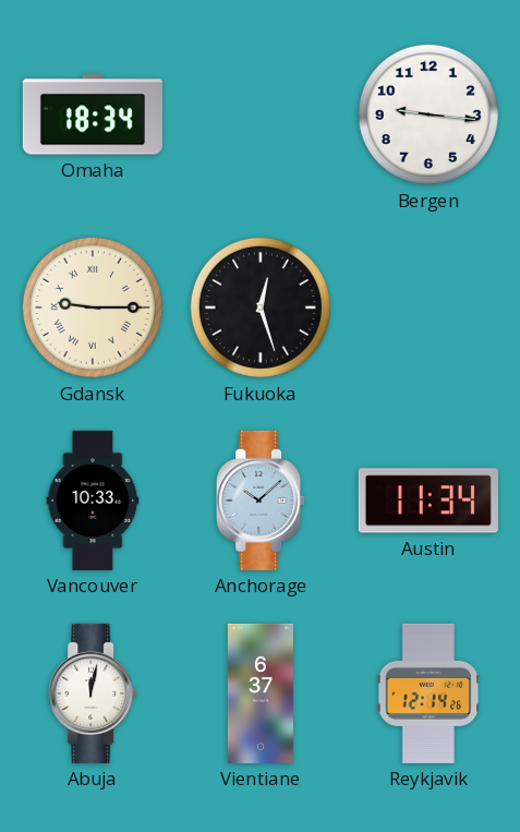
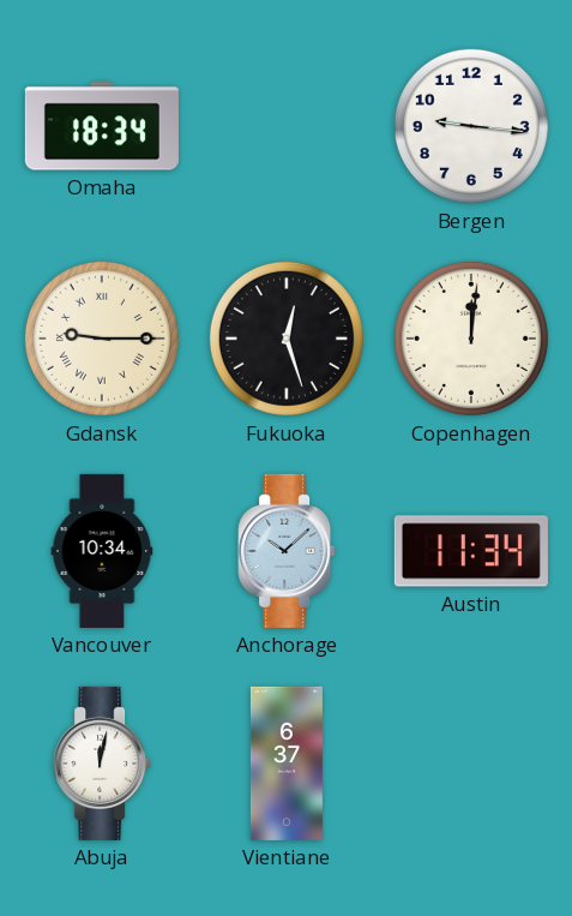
Copenhagen: none -> 12:01
Vancouver: 10:33 -> 10:34
Reykjavik: 12:14 -> none
